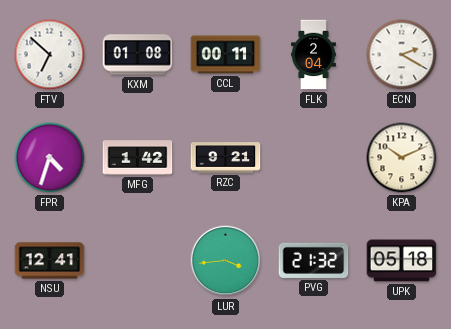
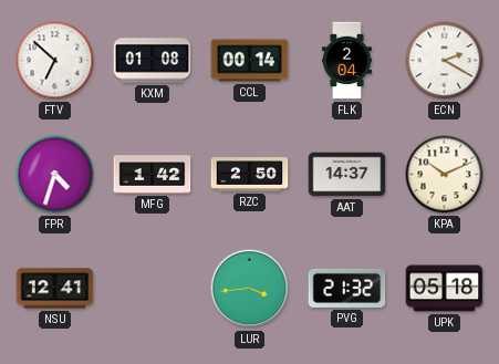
CCL: 00:11 -> 00:14
RZC: 9:21 -> 2:50
AAT: none -> 14:37
